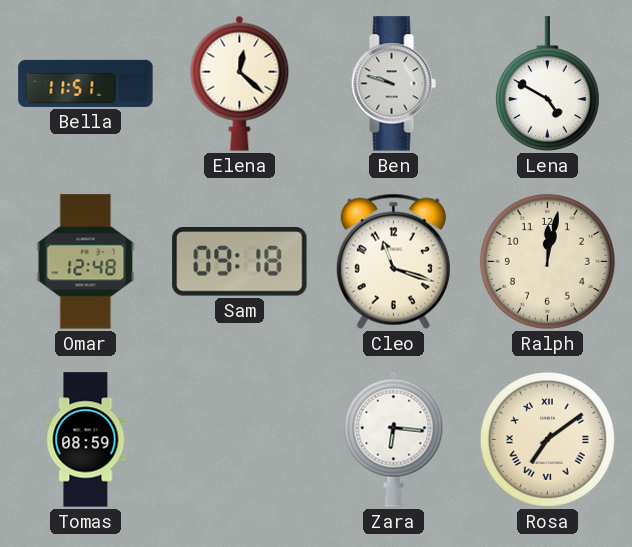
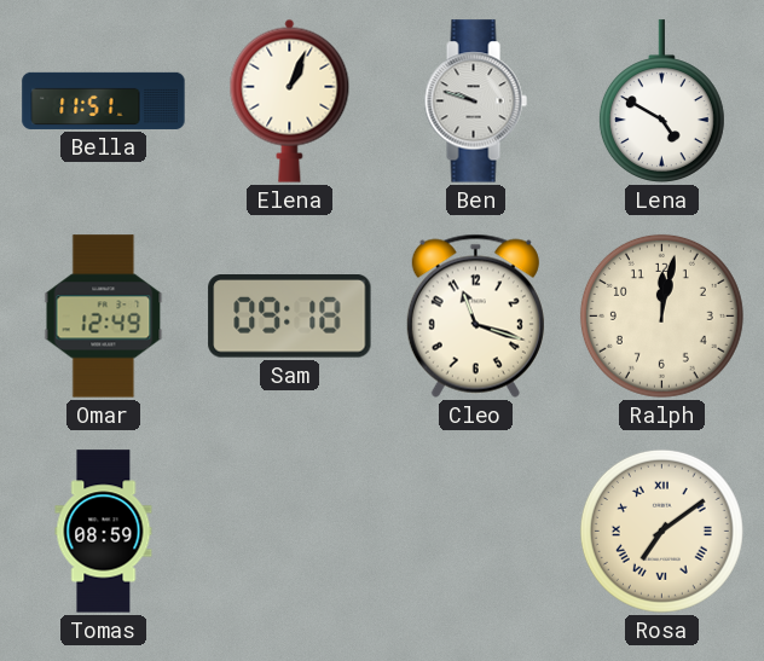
Elena: 12:22 -> 1:04
Omar: 12:48 -> 12:49
Zara: 6:16 -> none
